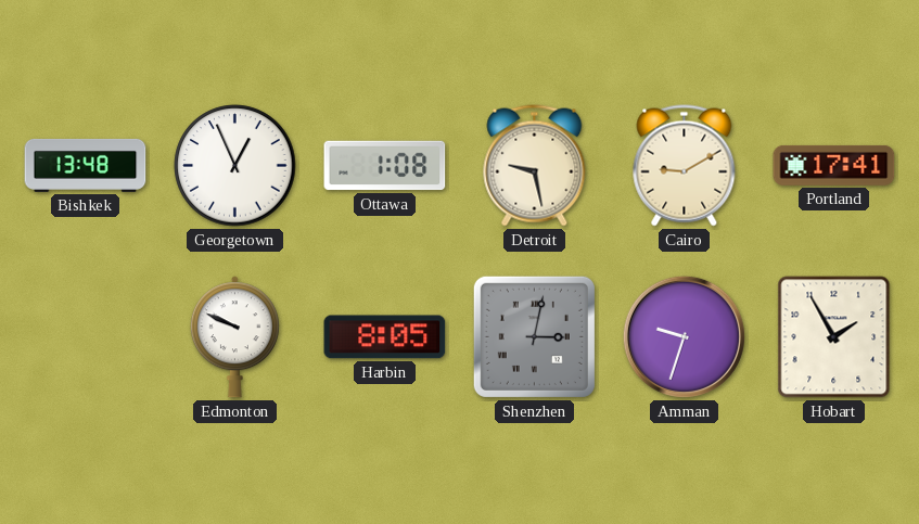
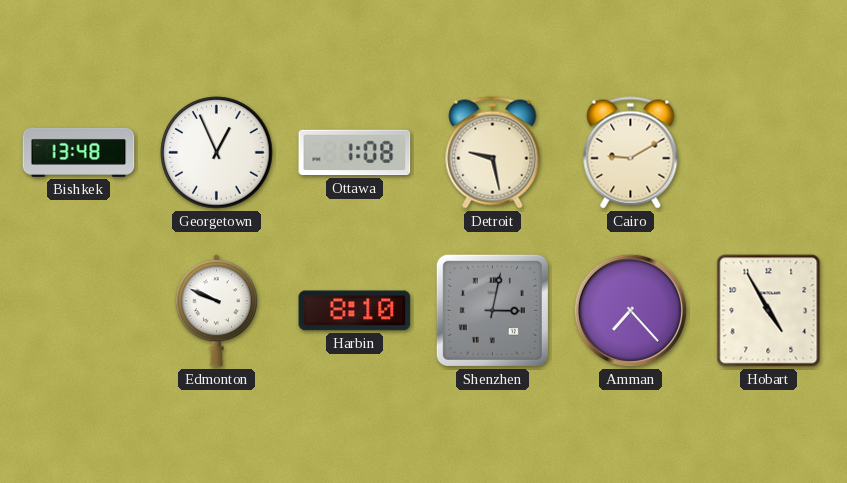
Portland: 17:41 -> none
Harbin: 8:05 -> 8:10
Amman: 9:33 -> 7:23
Hobart: 1:55 -> 4:55
